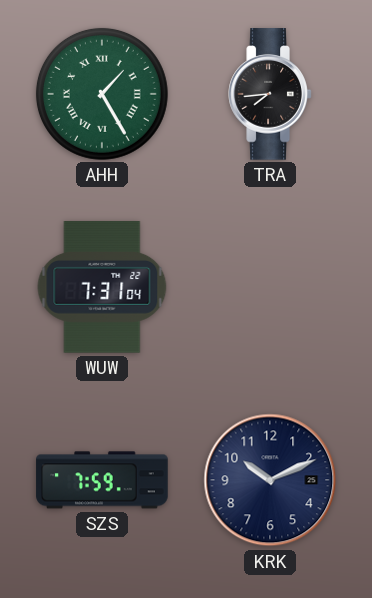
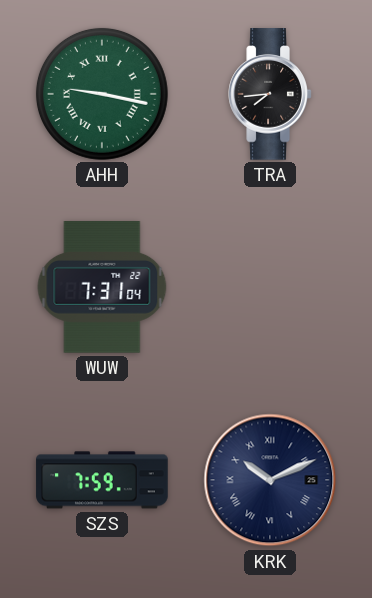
AHH: 1:25 -> 9:17
KRK numerals: Arabic -> Roman
